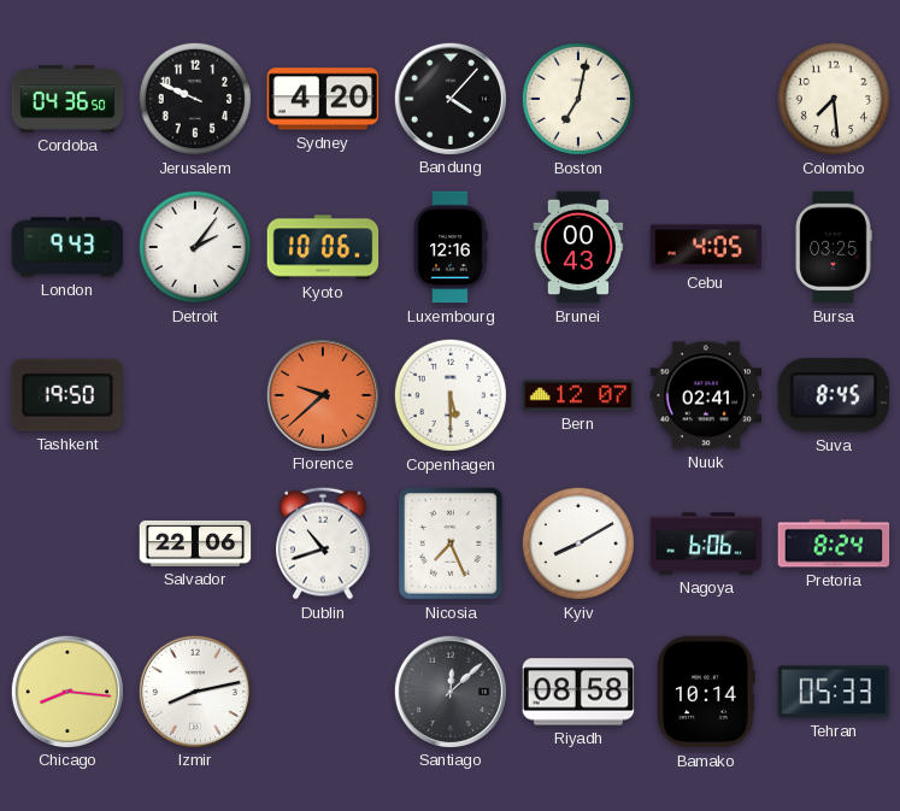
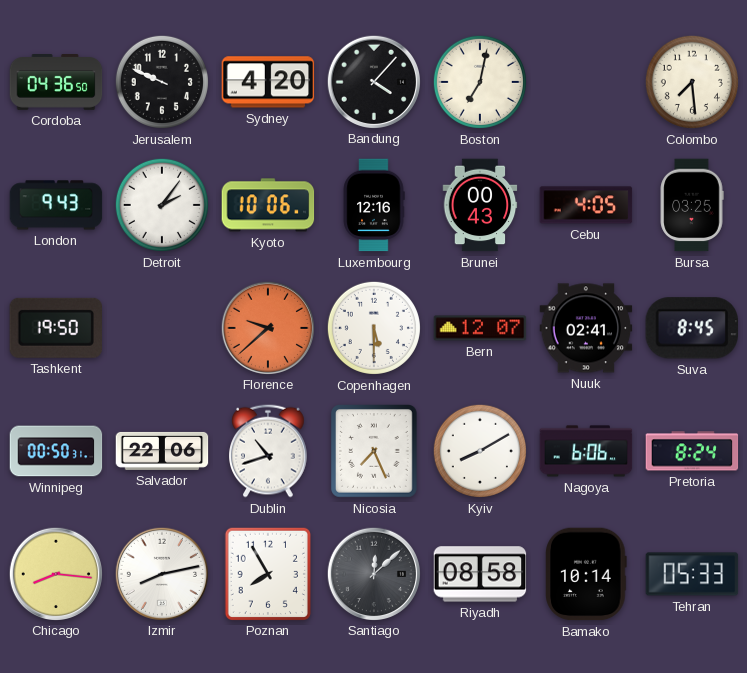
Winnipeg: none -> 00:50
Poznan: none -> 7:55
